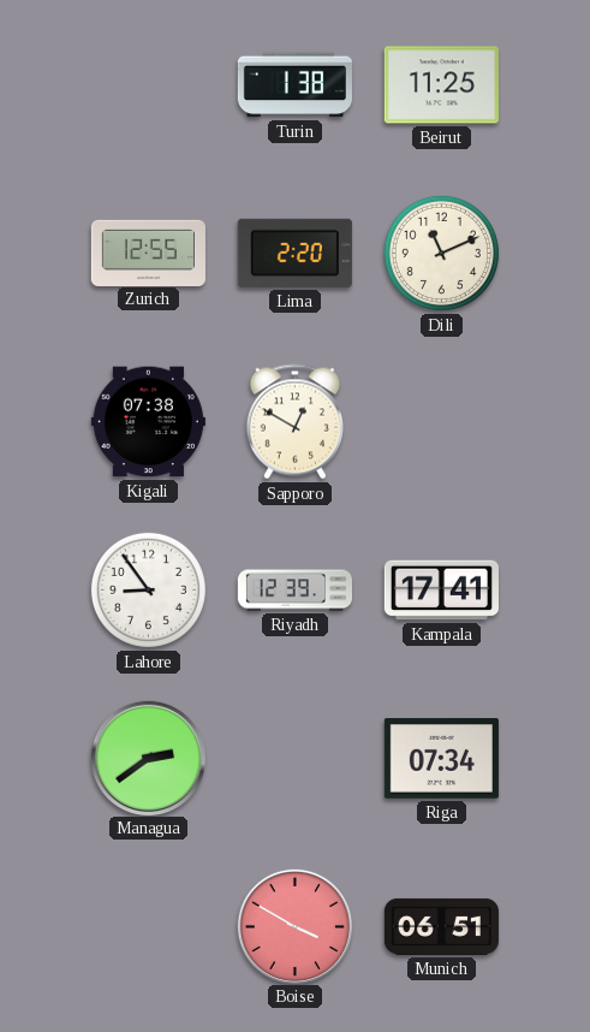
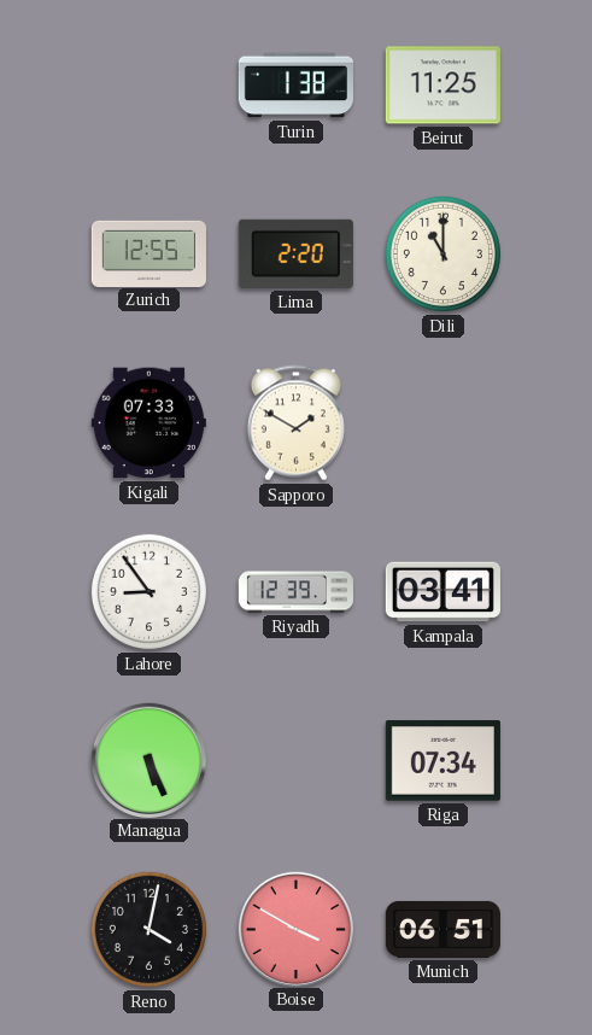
Dili: 11:11 -> 11:00
Kigali: 07:38 -> 07:33
Sapporo: 12:50 -> 1:50
Kampala: 17:41 -> 03:41
Managua: 2:39 -> 5:26
Reno: none -> 4:02
